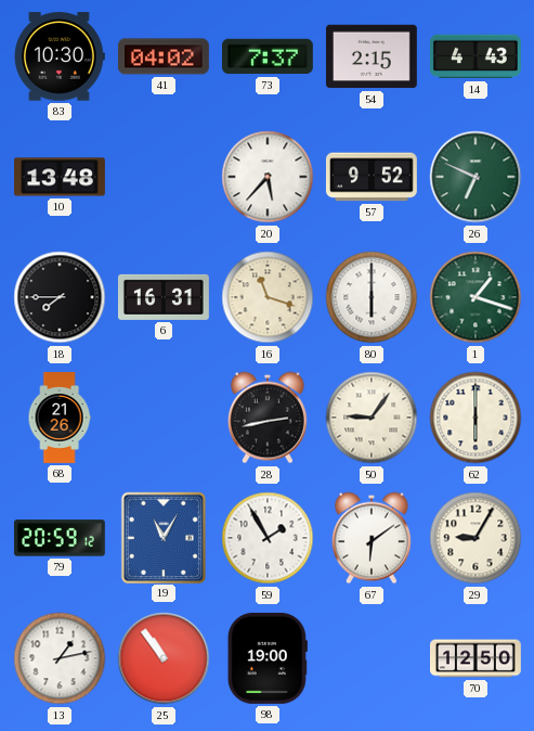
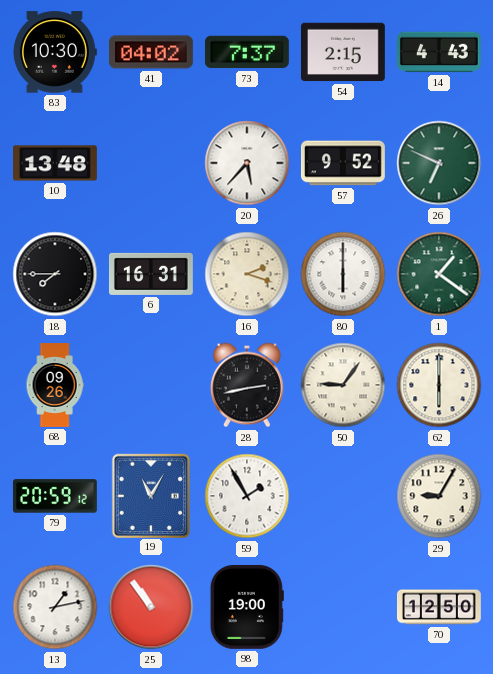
16: 11:18 -> 2:18
1: 1:18 -> 1:21
68: 21:26 -> 09:26
67: 6:09 -> none
